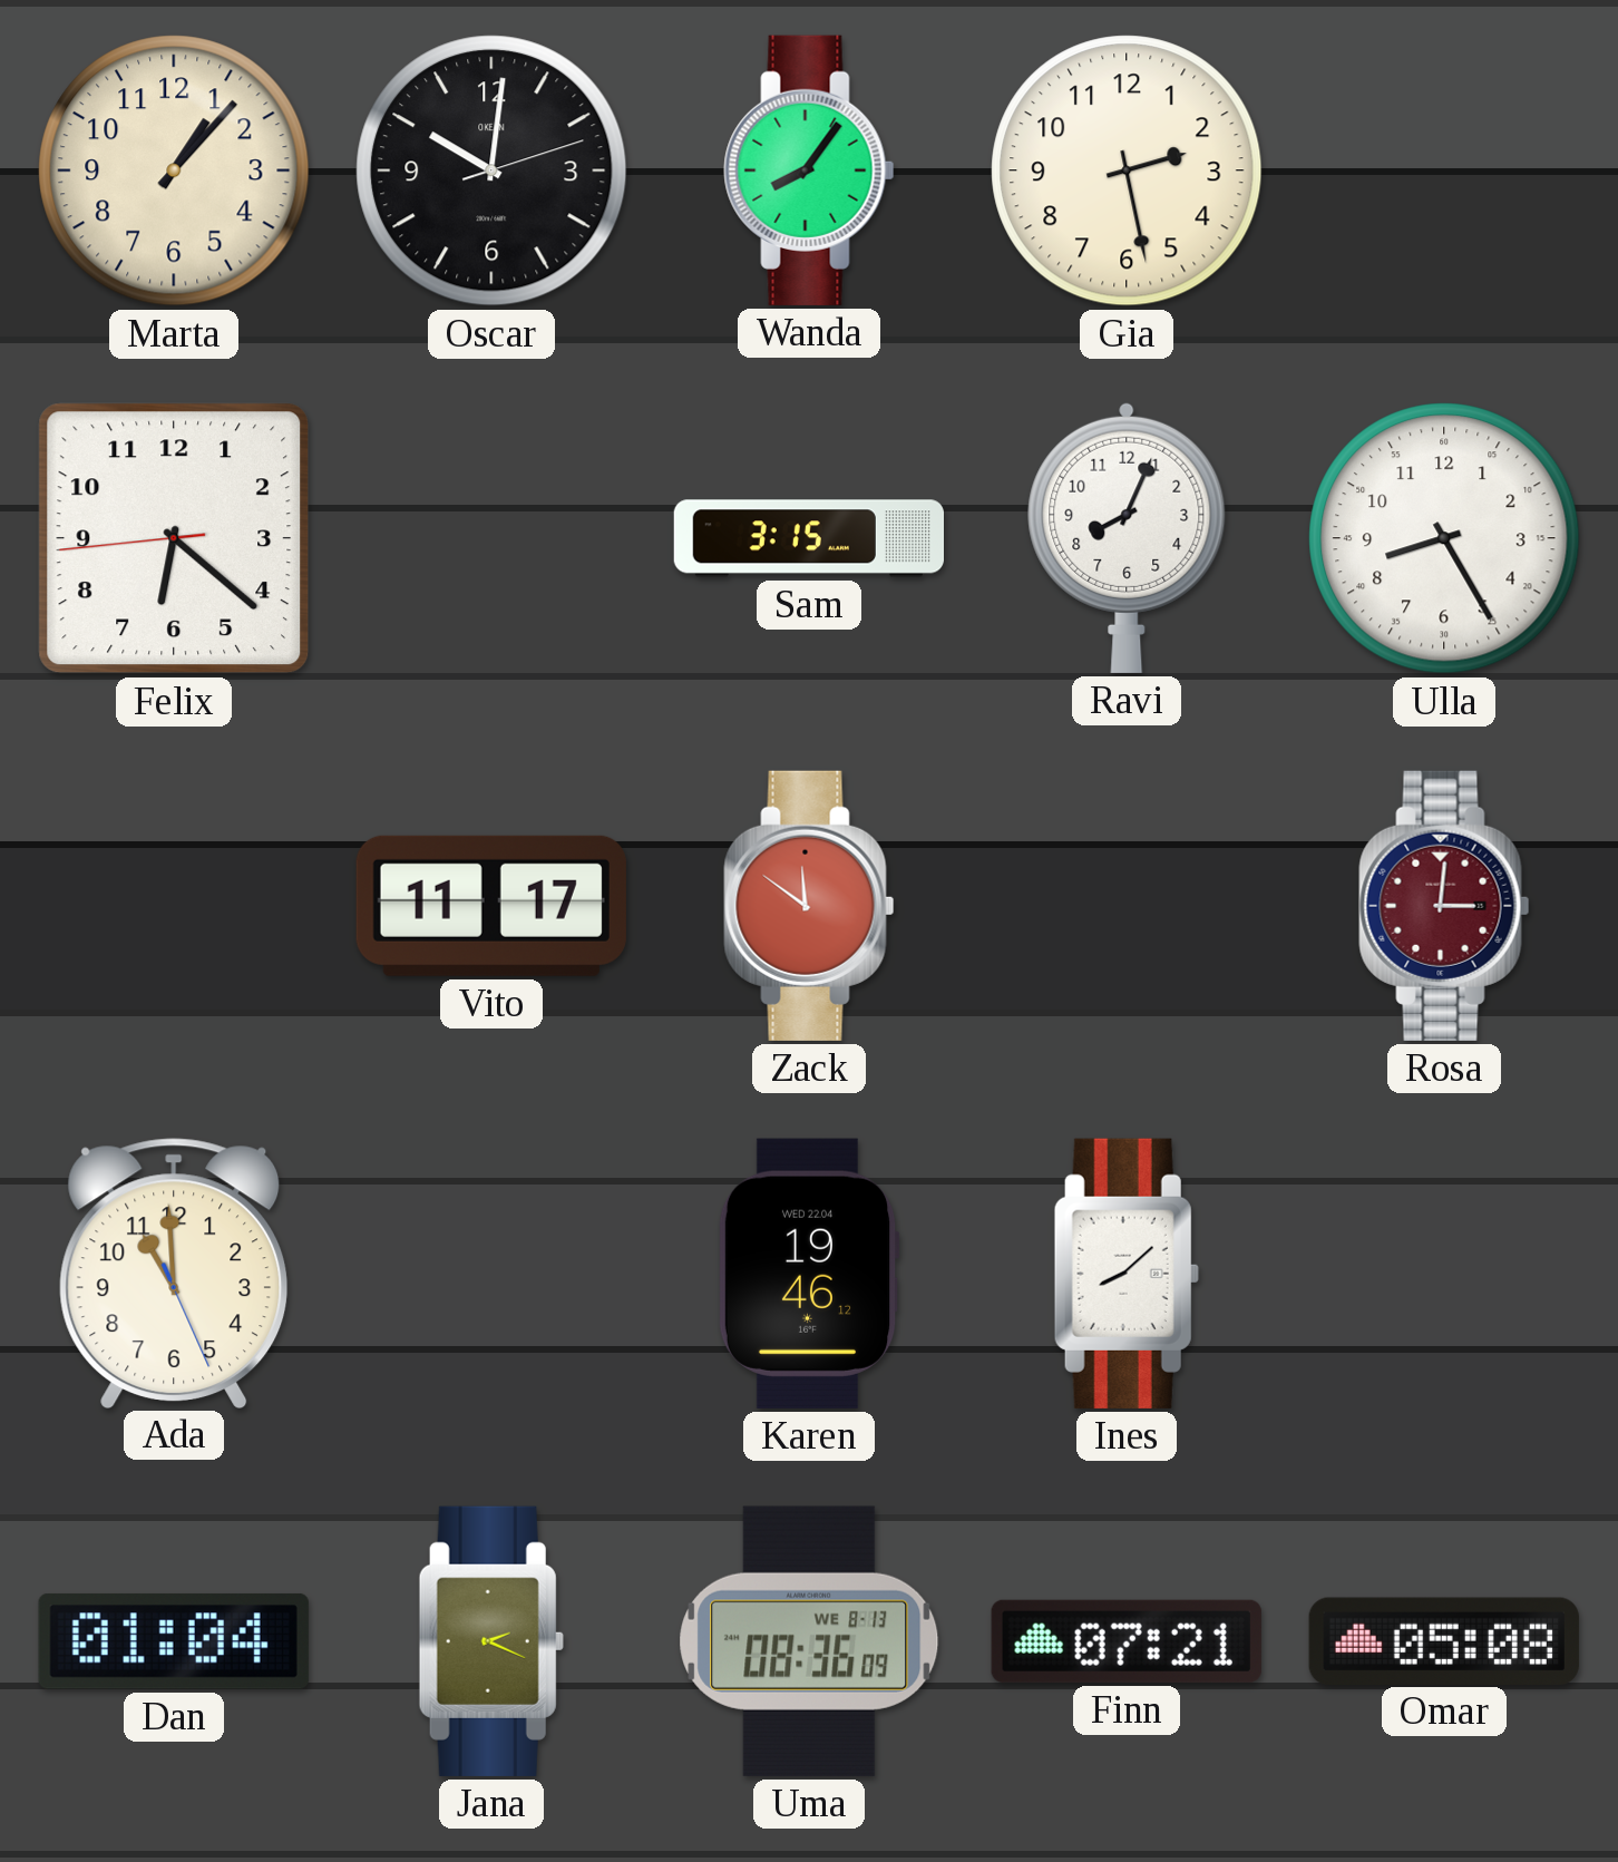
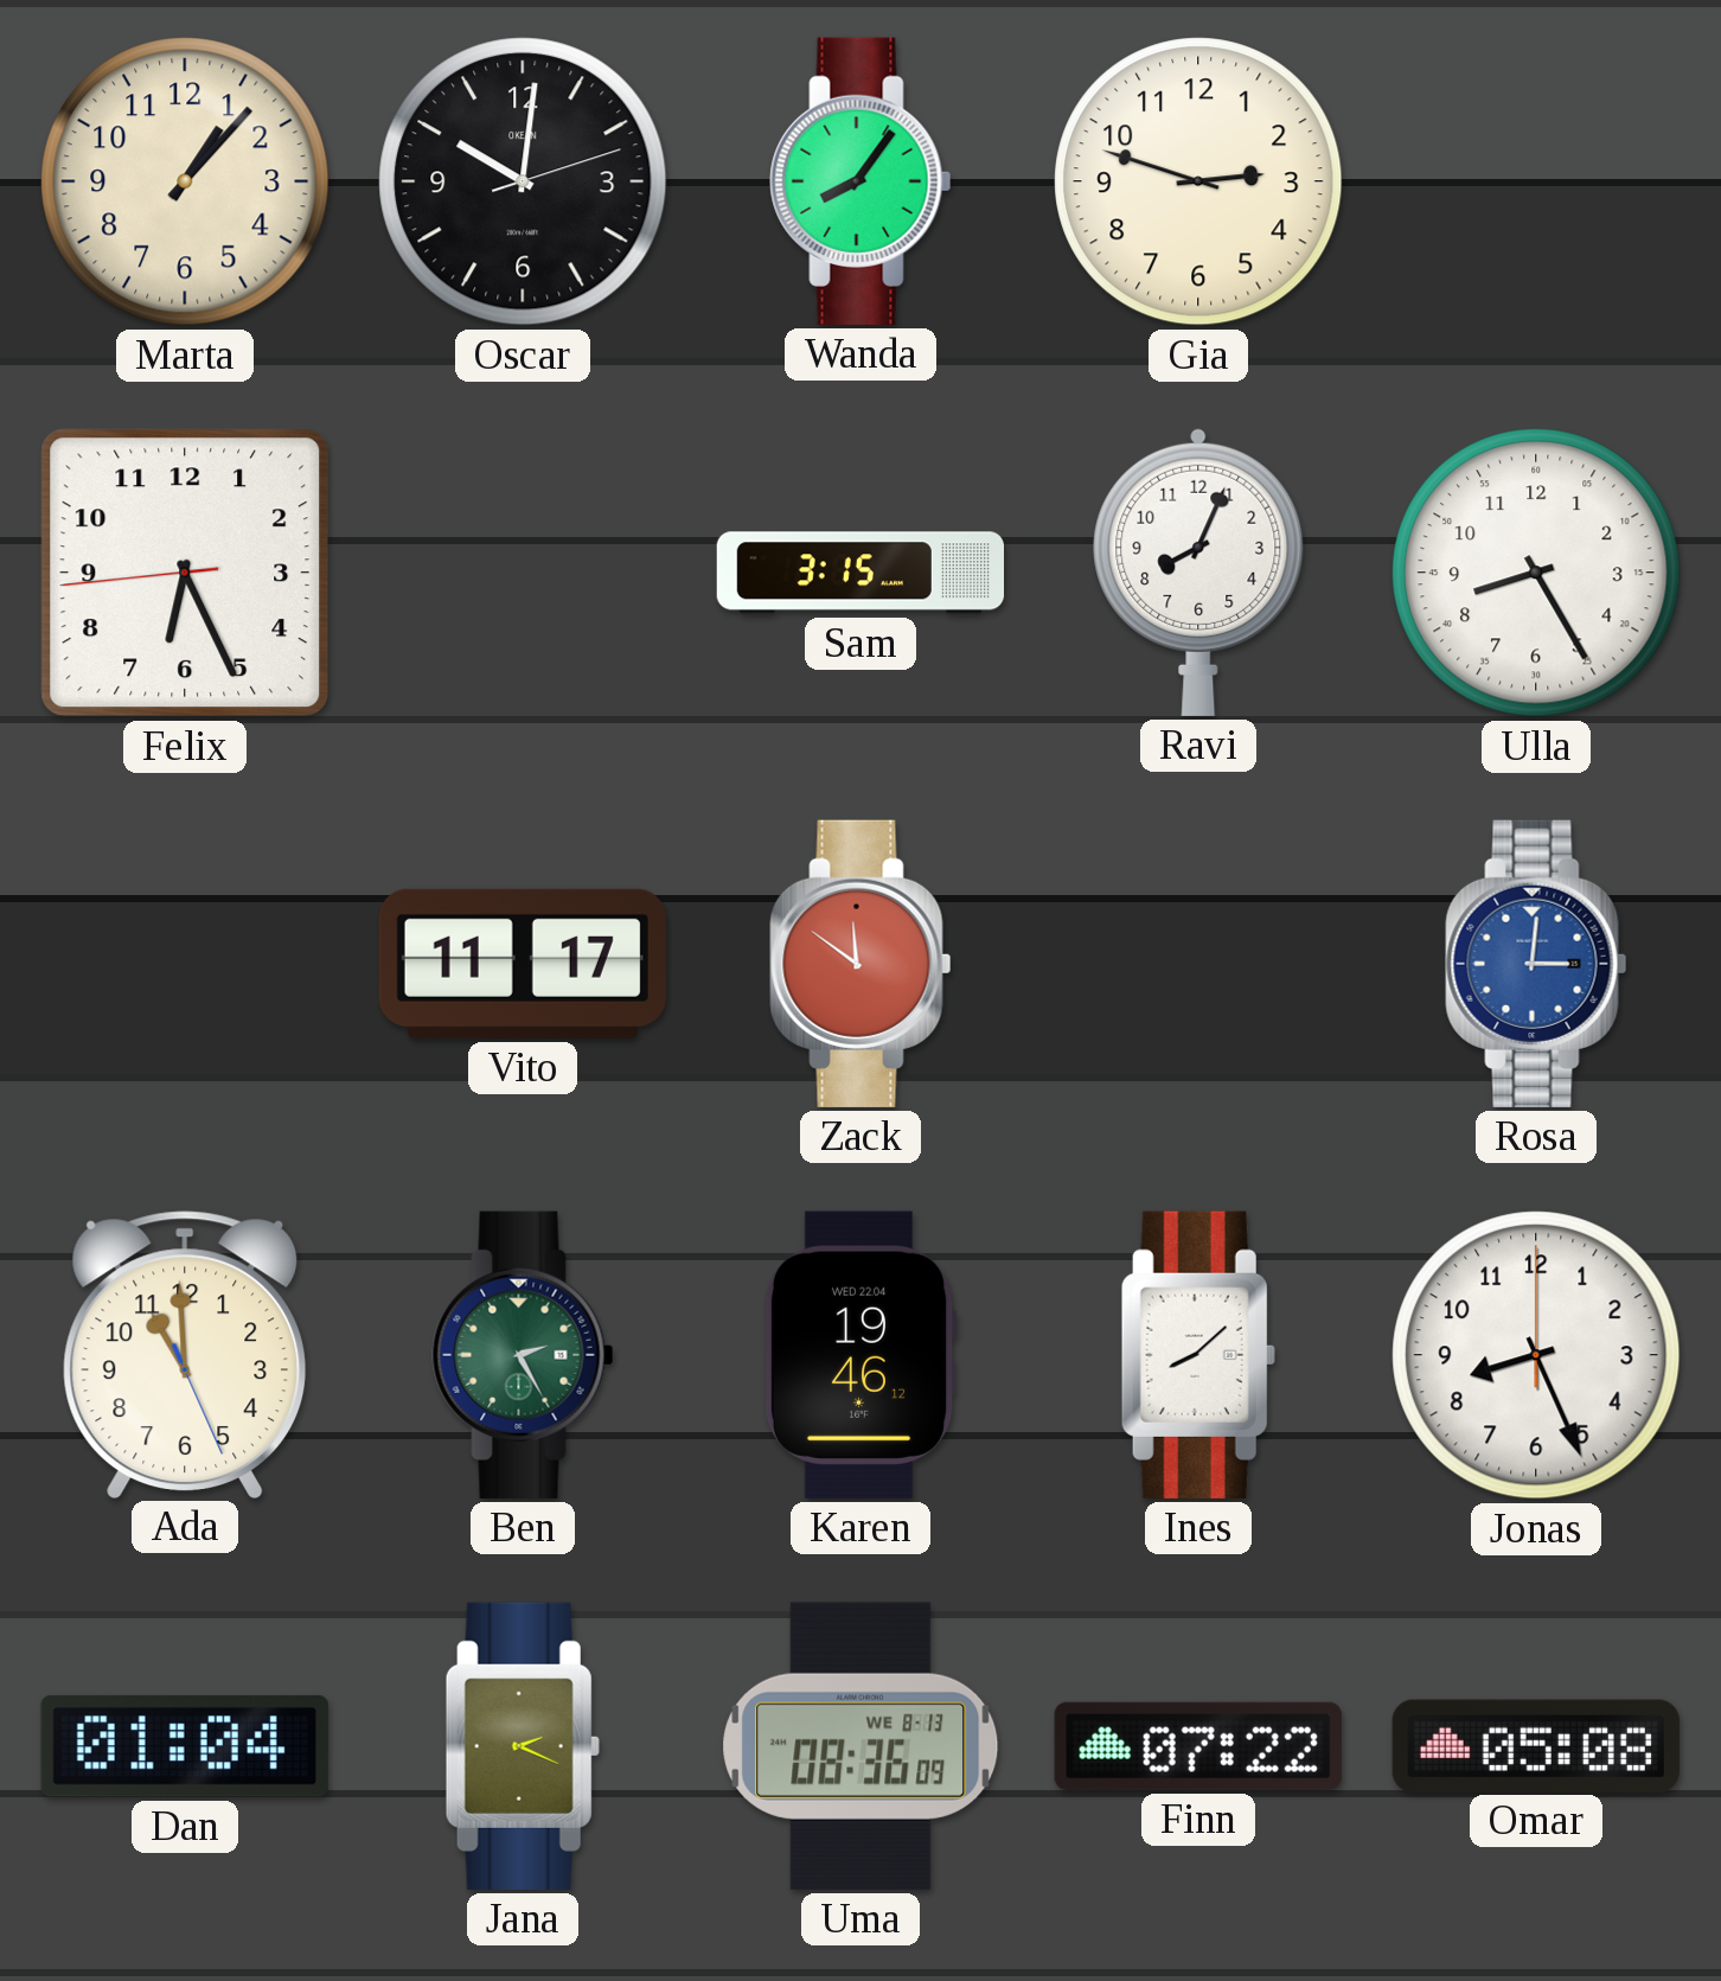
Gia: 2:28 -> 2:48
Felix: 6:21 -> 6:25
Rosa dial: burgundy -> blue
Ben: none -> 2:25
Jonas: none -> 8:26
Finn: 07:21 -> 07:22
